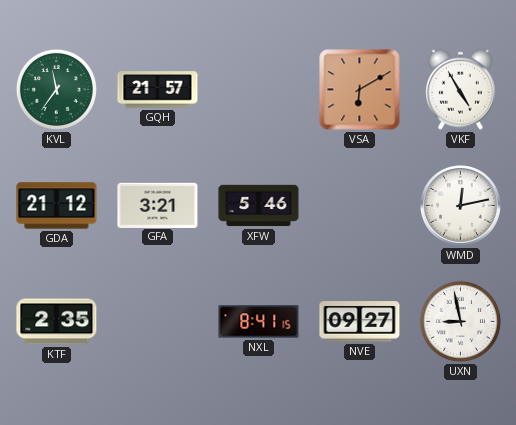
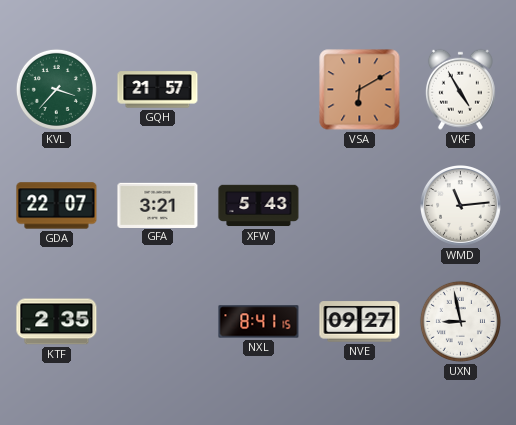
KVL: 11:36 -> 3:37
GDA: 21:12 -> 22:07
XFW: 5:46 -> 5:43
WMD: 12:13 -> 11:14
